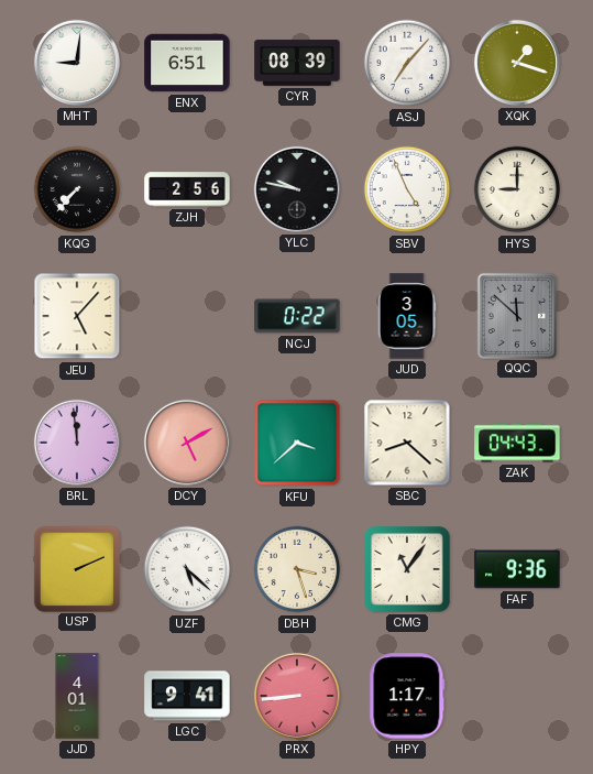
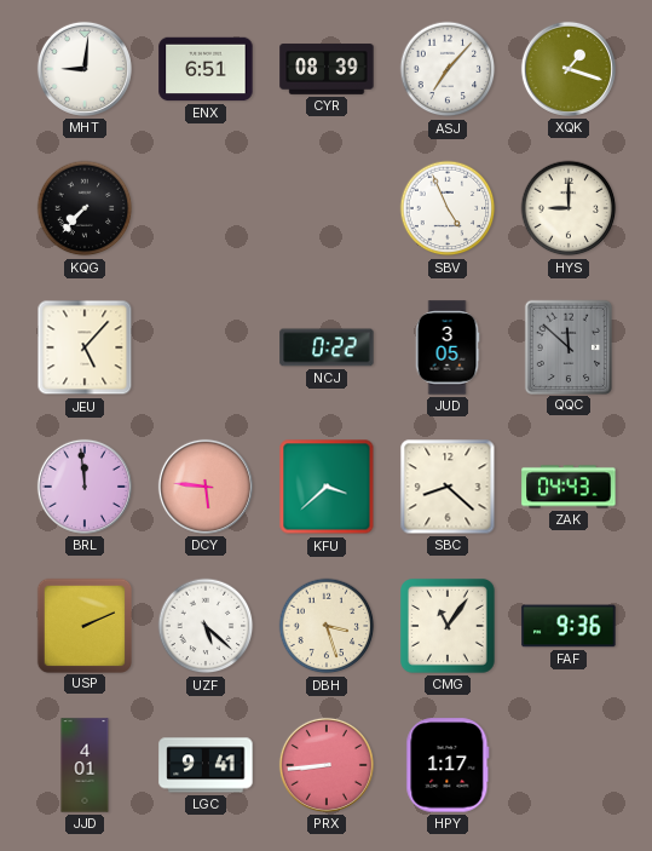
ZJH: 2:56 -> none
YLC: 9:47 -> none
DCY: 5:10 -> 5:46
